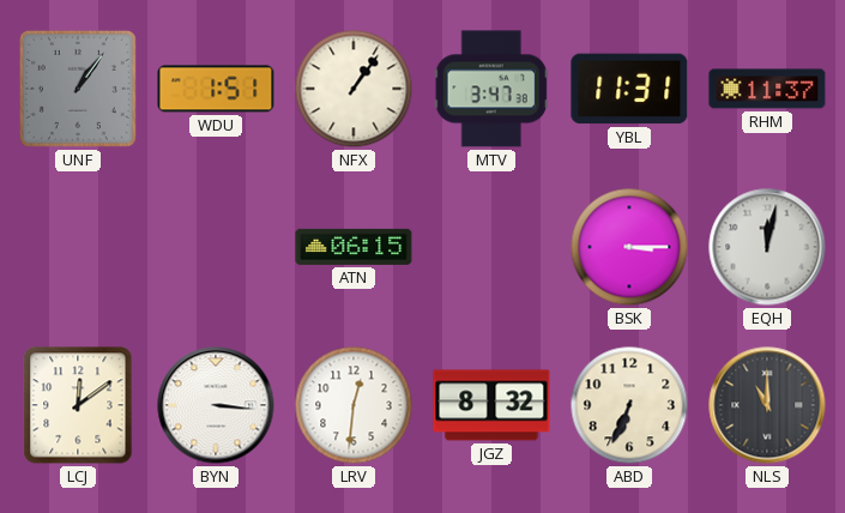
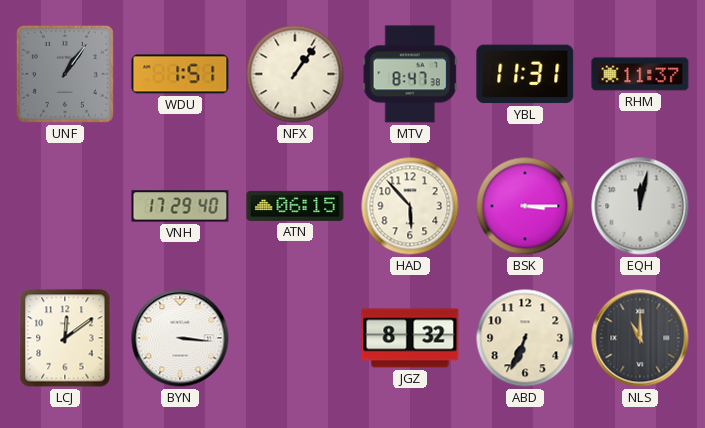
MTV: 3:47 -> 8:47
VNH: none -> 17:29
HAD: none -> 5:53
LRV: 12:31 -> none
